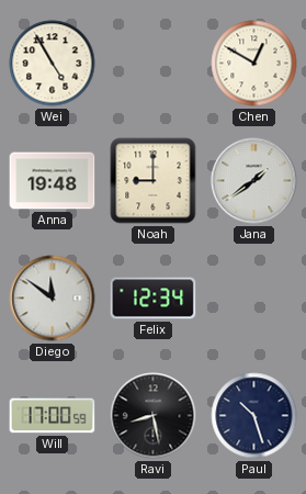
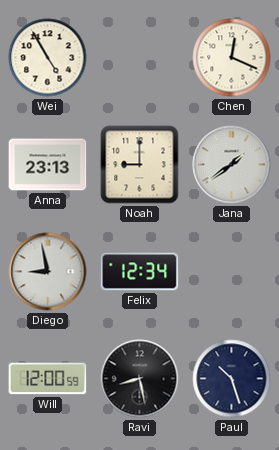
Chen: 12:50 -> 12:19
Anna: 19:48 -> 23:13
Diego: 11:51 -> 8:58
Will: 17:00 -> 12:00
